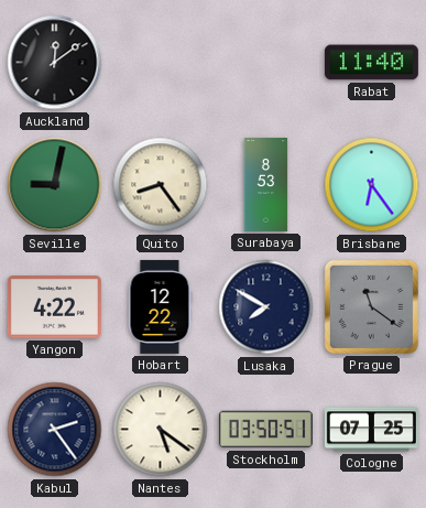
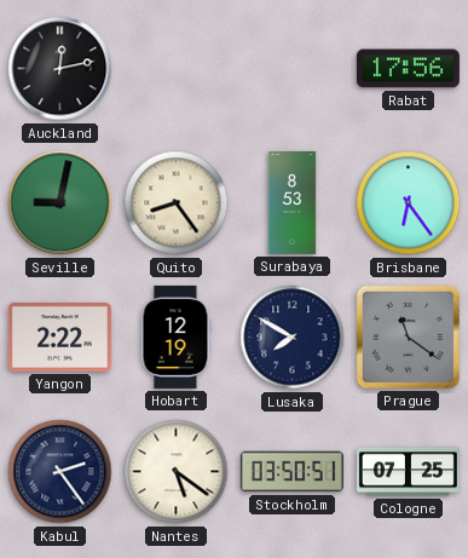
Auckland: 12:09 -> 12:13
Rabat: 11:40 -> 17:56
Yangon: 4:22 -> 2:22
Hobart: 12:22 -> 12:19
